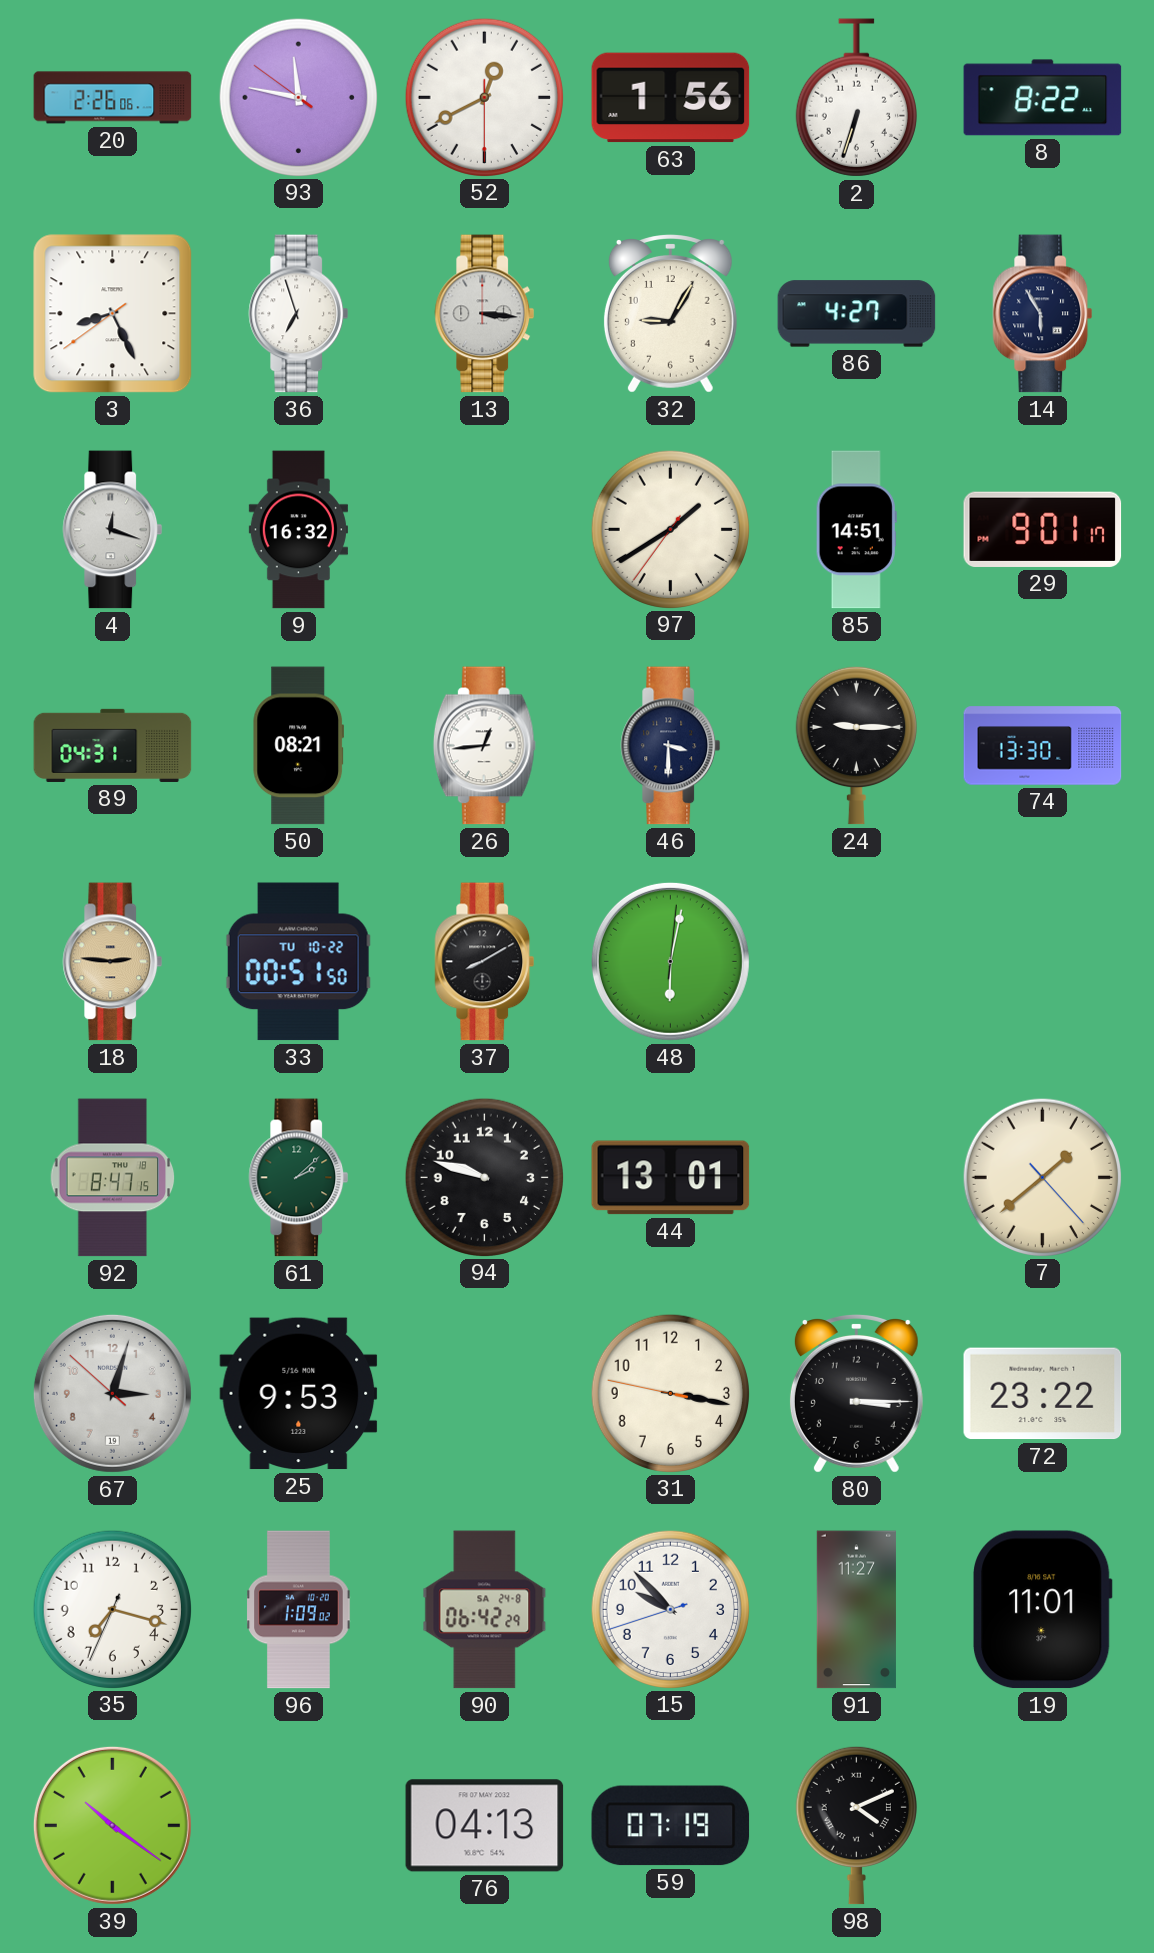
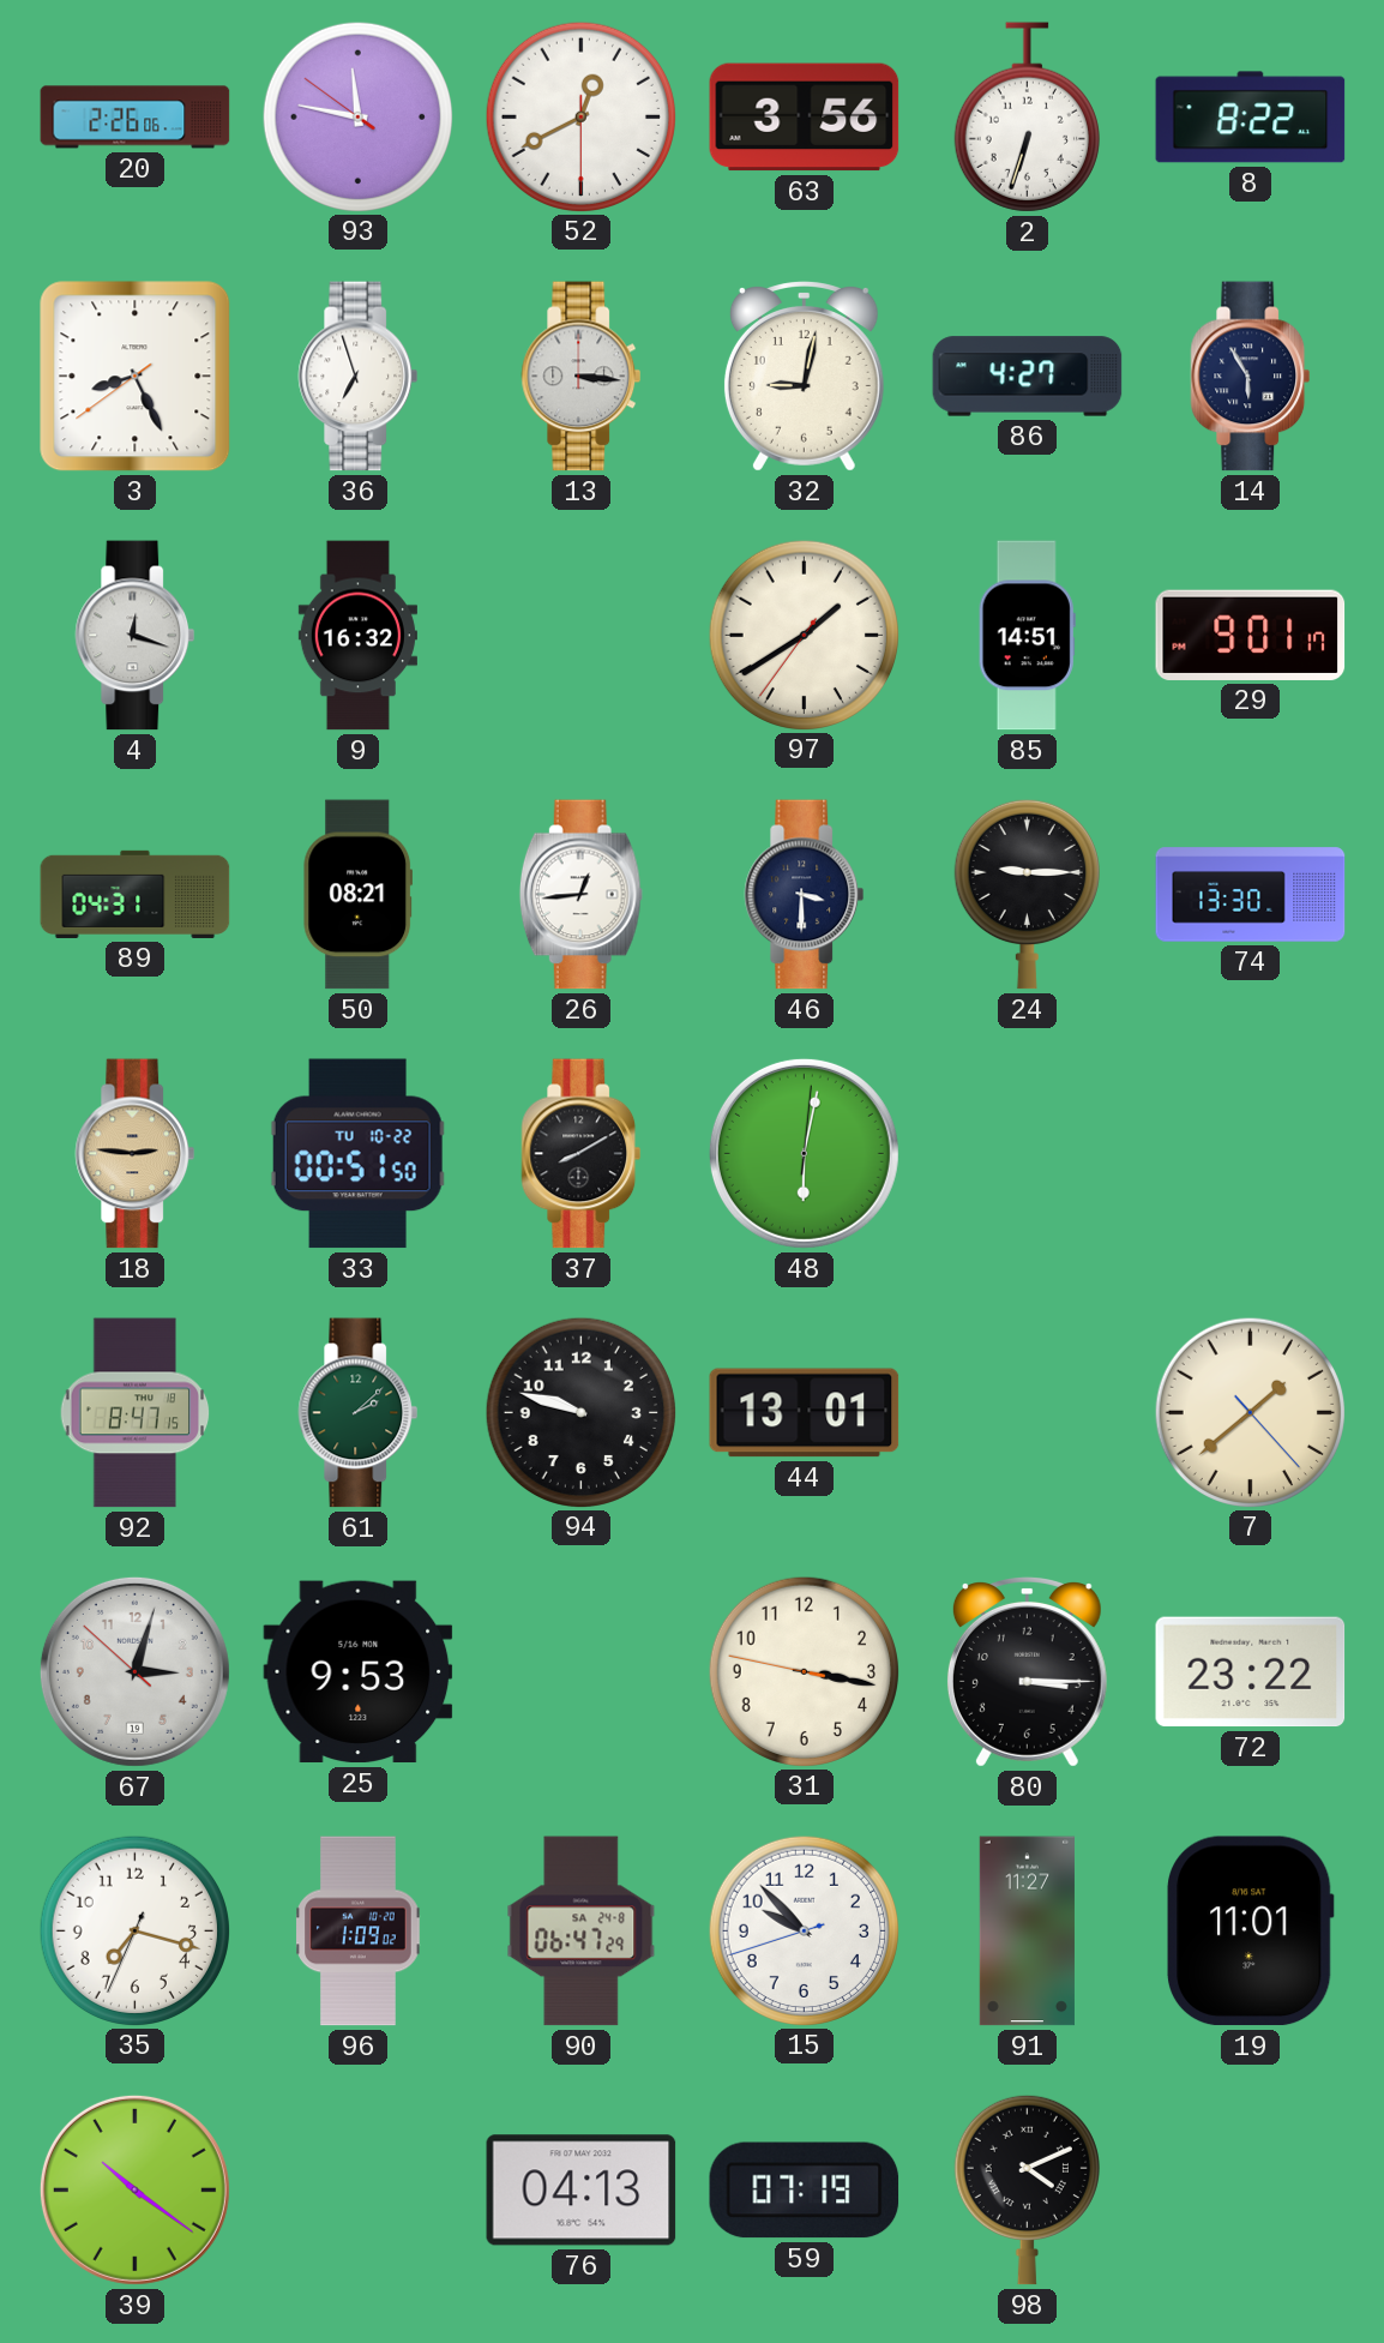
63: 1:56 -> 3:56
32: 9:05 -> 9:02
90: 06:42 -> 06:47
